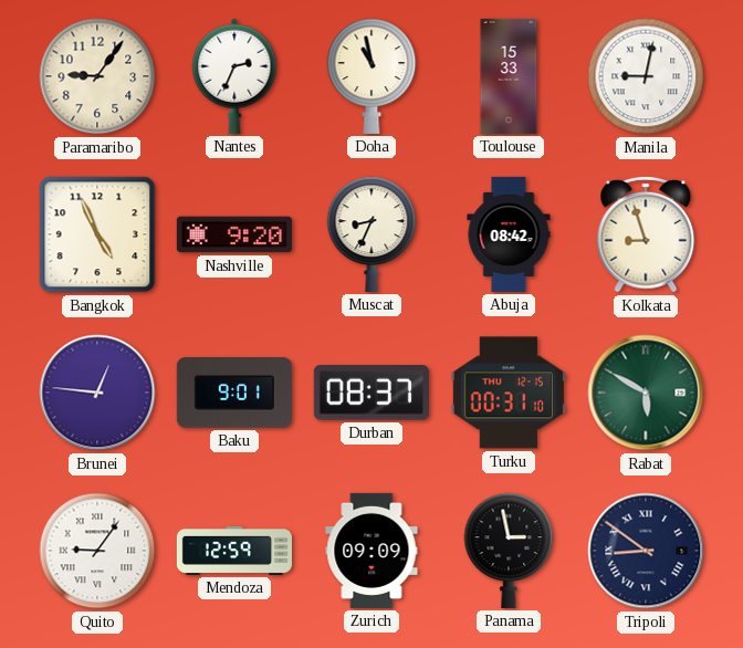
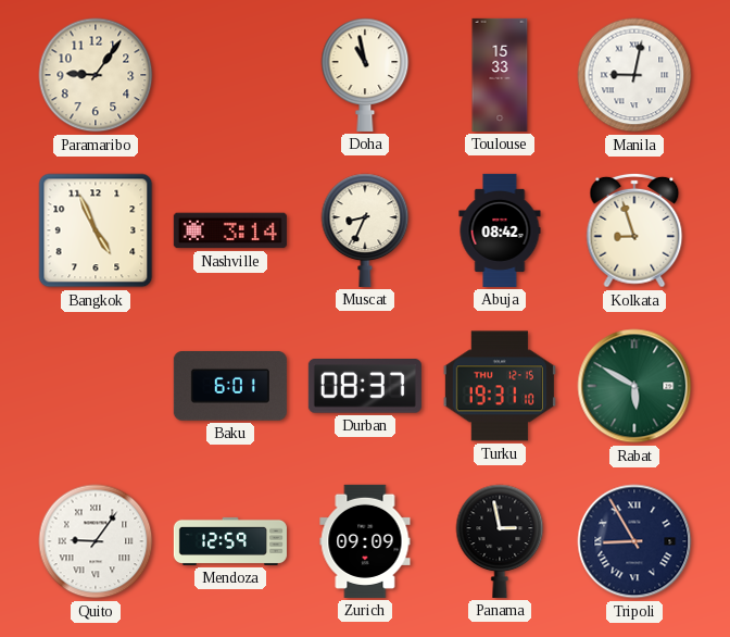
Nantes: 2:34 -> none
Nashville: 9:20 -> 3:14
Brunei: 12:46 -> none
Baku: 9:01 -> 6:01
Turku: 00:31 -> 19:31
Tripoli: 8:51 -> 8:55
